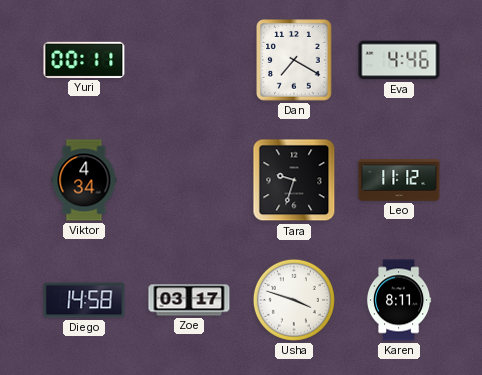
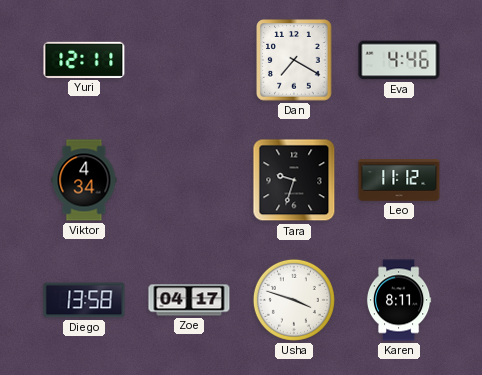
Yuri: 00:11 -> 12:11
Diego: 14:58 -> 13:58
Zoe: 03:17 -> 04:17
